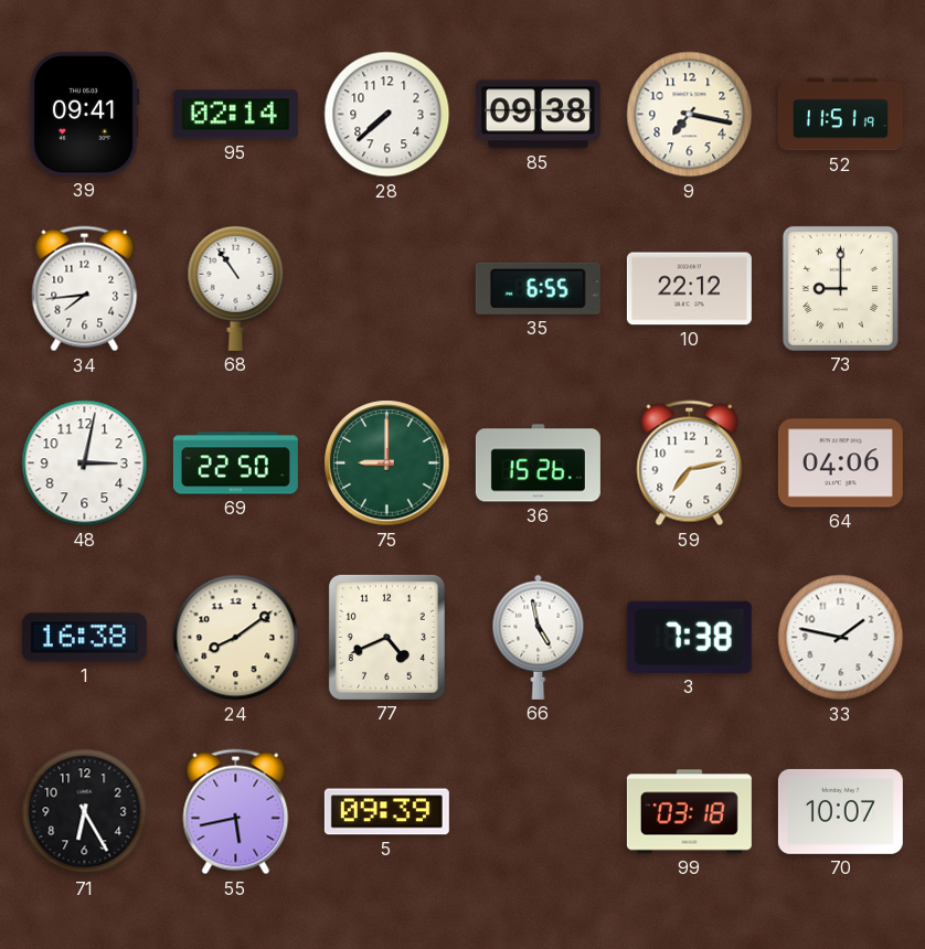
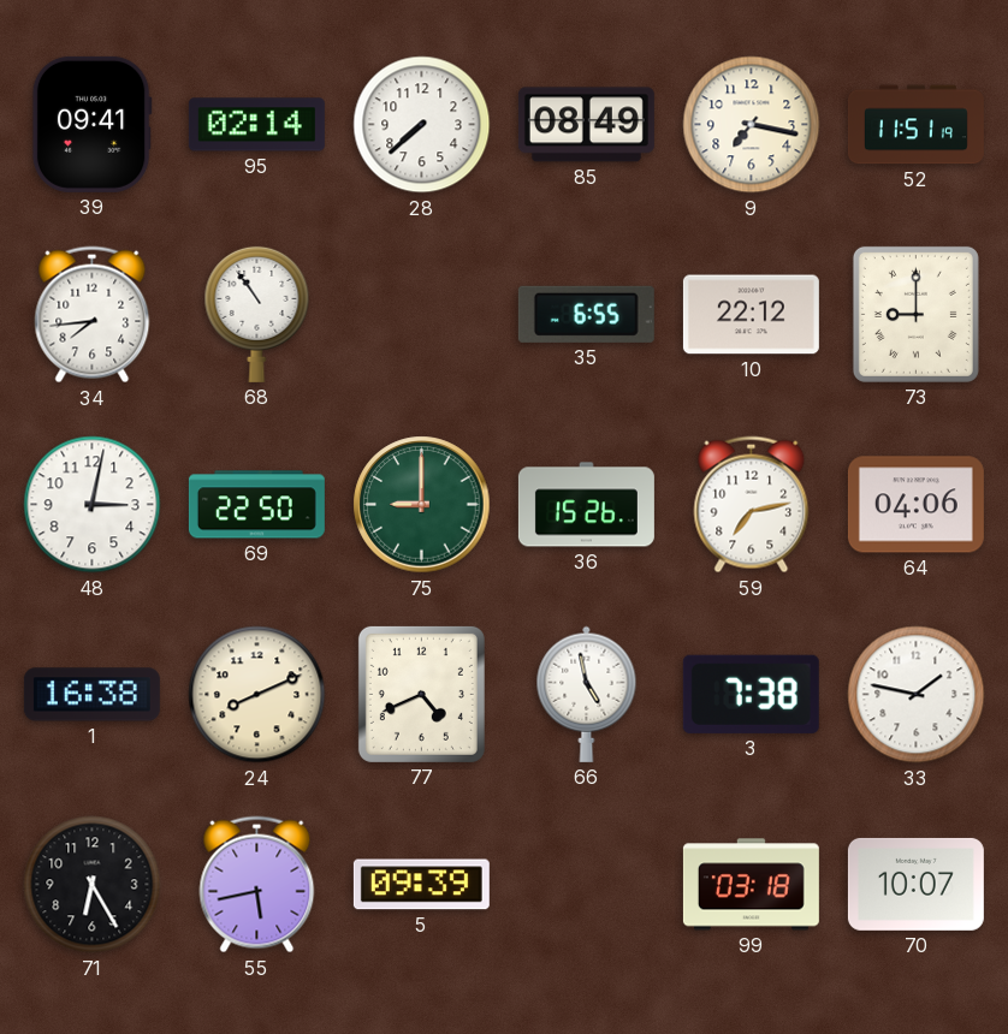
85: 09:38 -> 08:49
24: 8:09 -> 8:11
